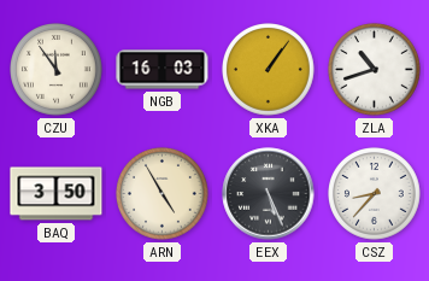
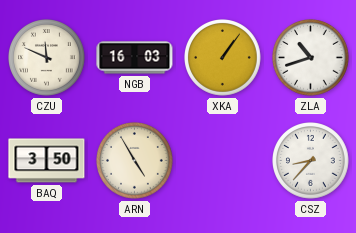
CZU: 11:54 -> 11:49
EEX: 5:26 -> none
